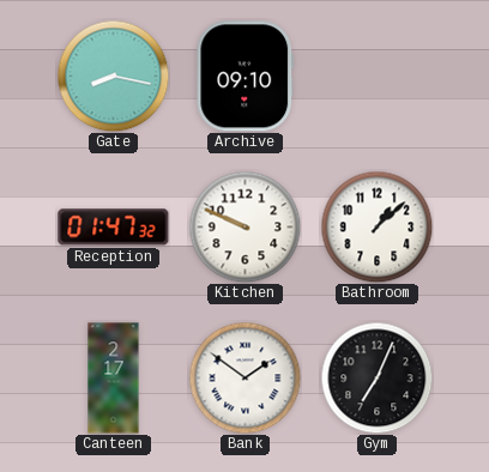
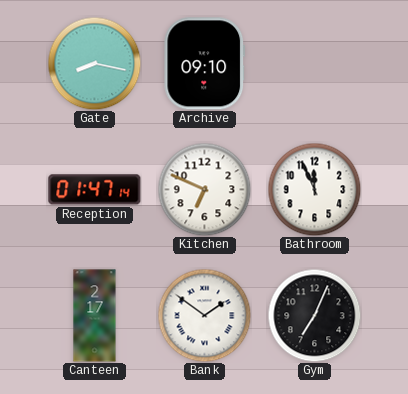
Reception: 01:47:32 -> 01:47:14
Kitchen: 9:49 -> 6:49
Bathroom: 1:08 -> 11:56
